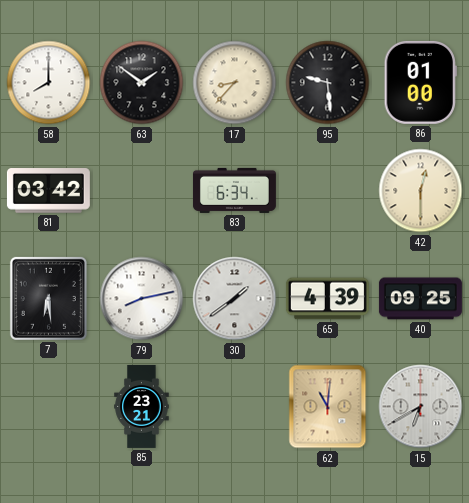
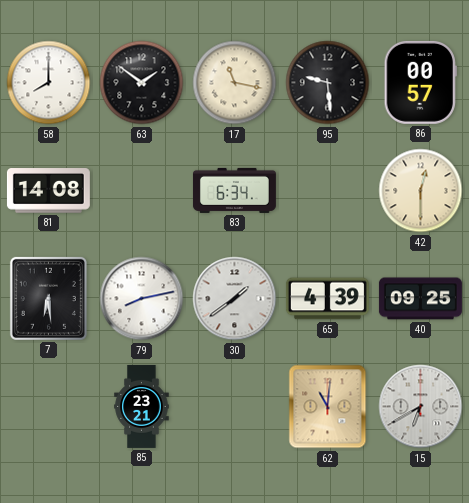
17: 8:37 -> 11:17
86: 01:00 -> 00:57
81: 03:42 -> 14:08
